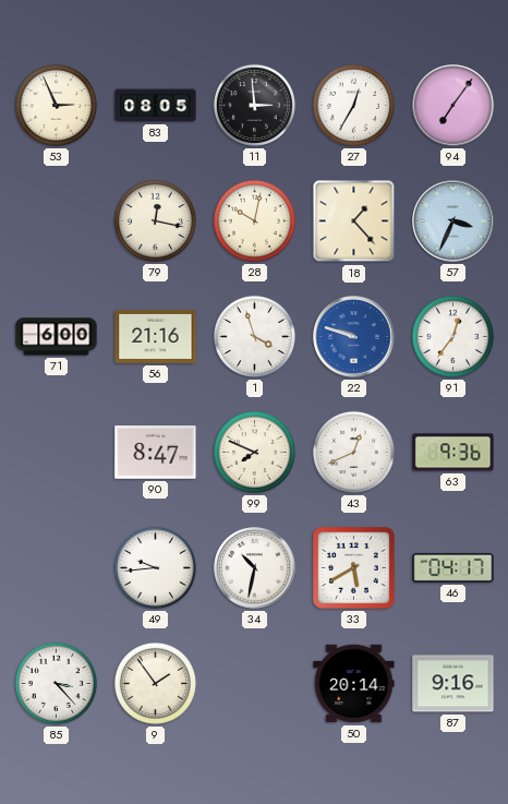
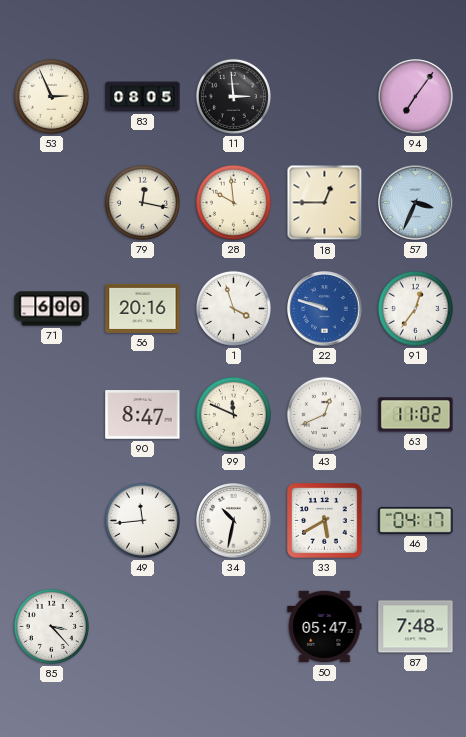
27: 12:35 -> none
28: 10:02 -> 9:59
18: 1:23 -> 12:45
56: 21:16 -> 20:16
99: 7:49 -> 11:49
63: 9:36 -> 11:02
49: 9:44 -> 11:44
9: 1:54 -> none
50: 20:14 -> 05:47
87: 9:16 -> 7:48
